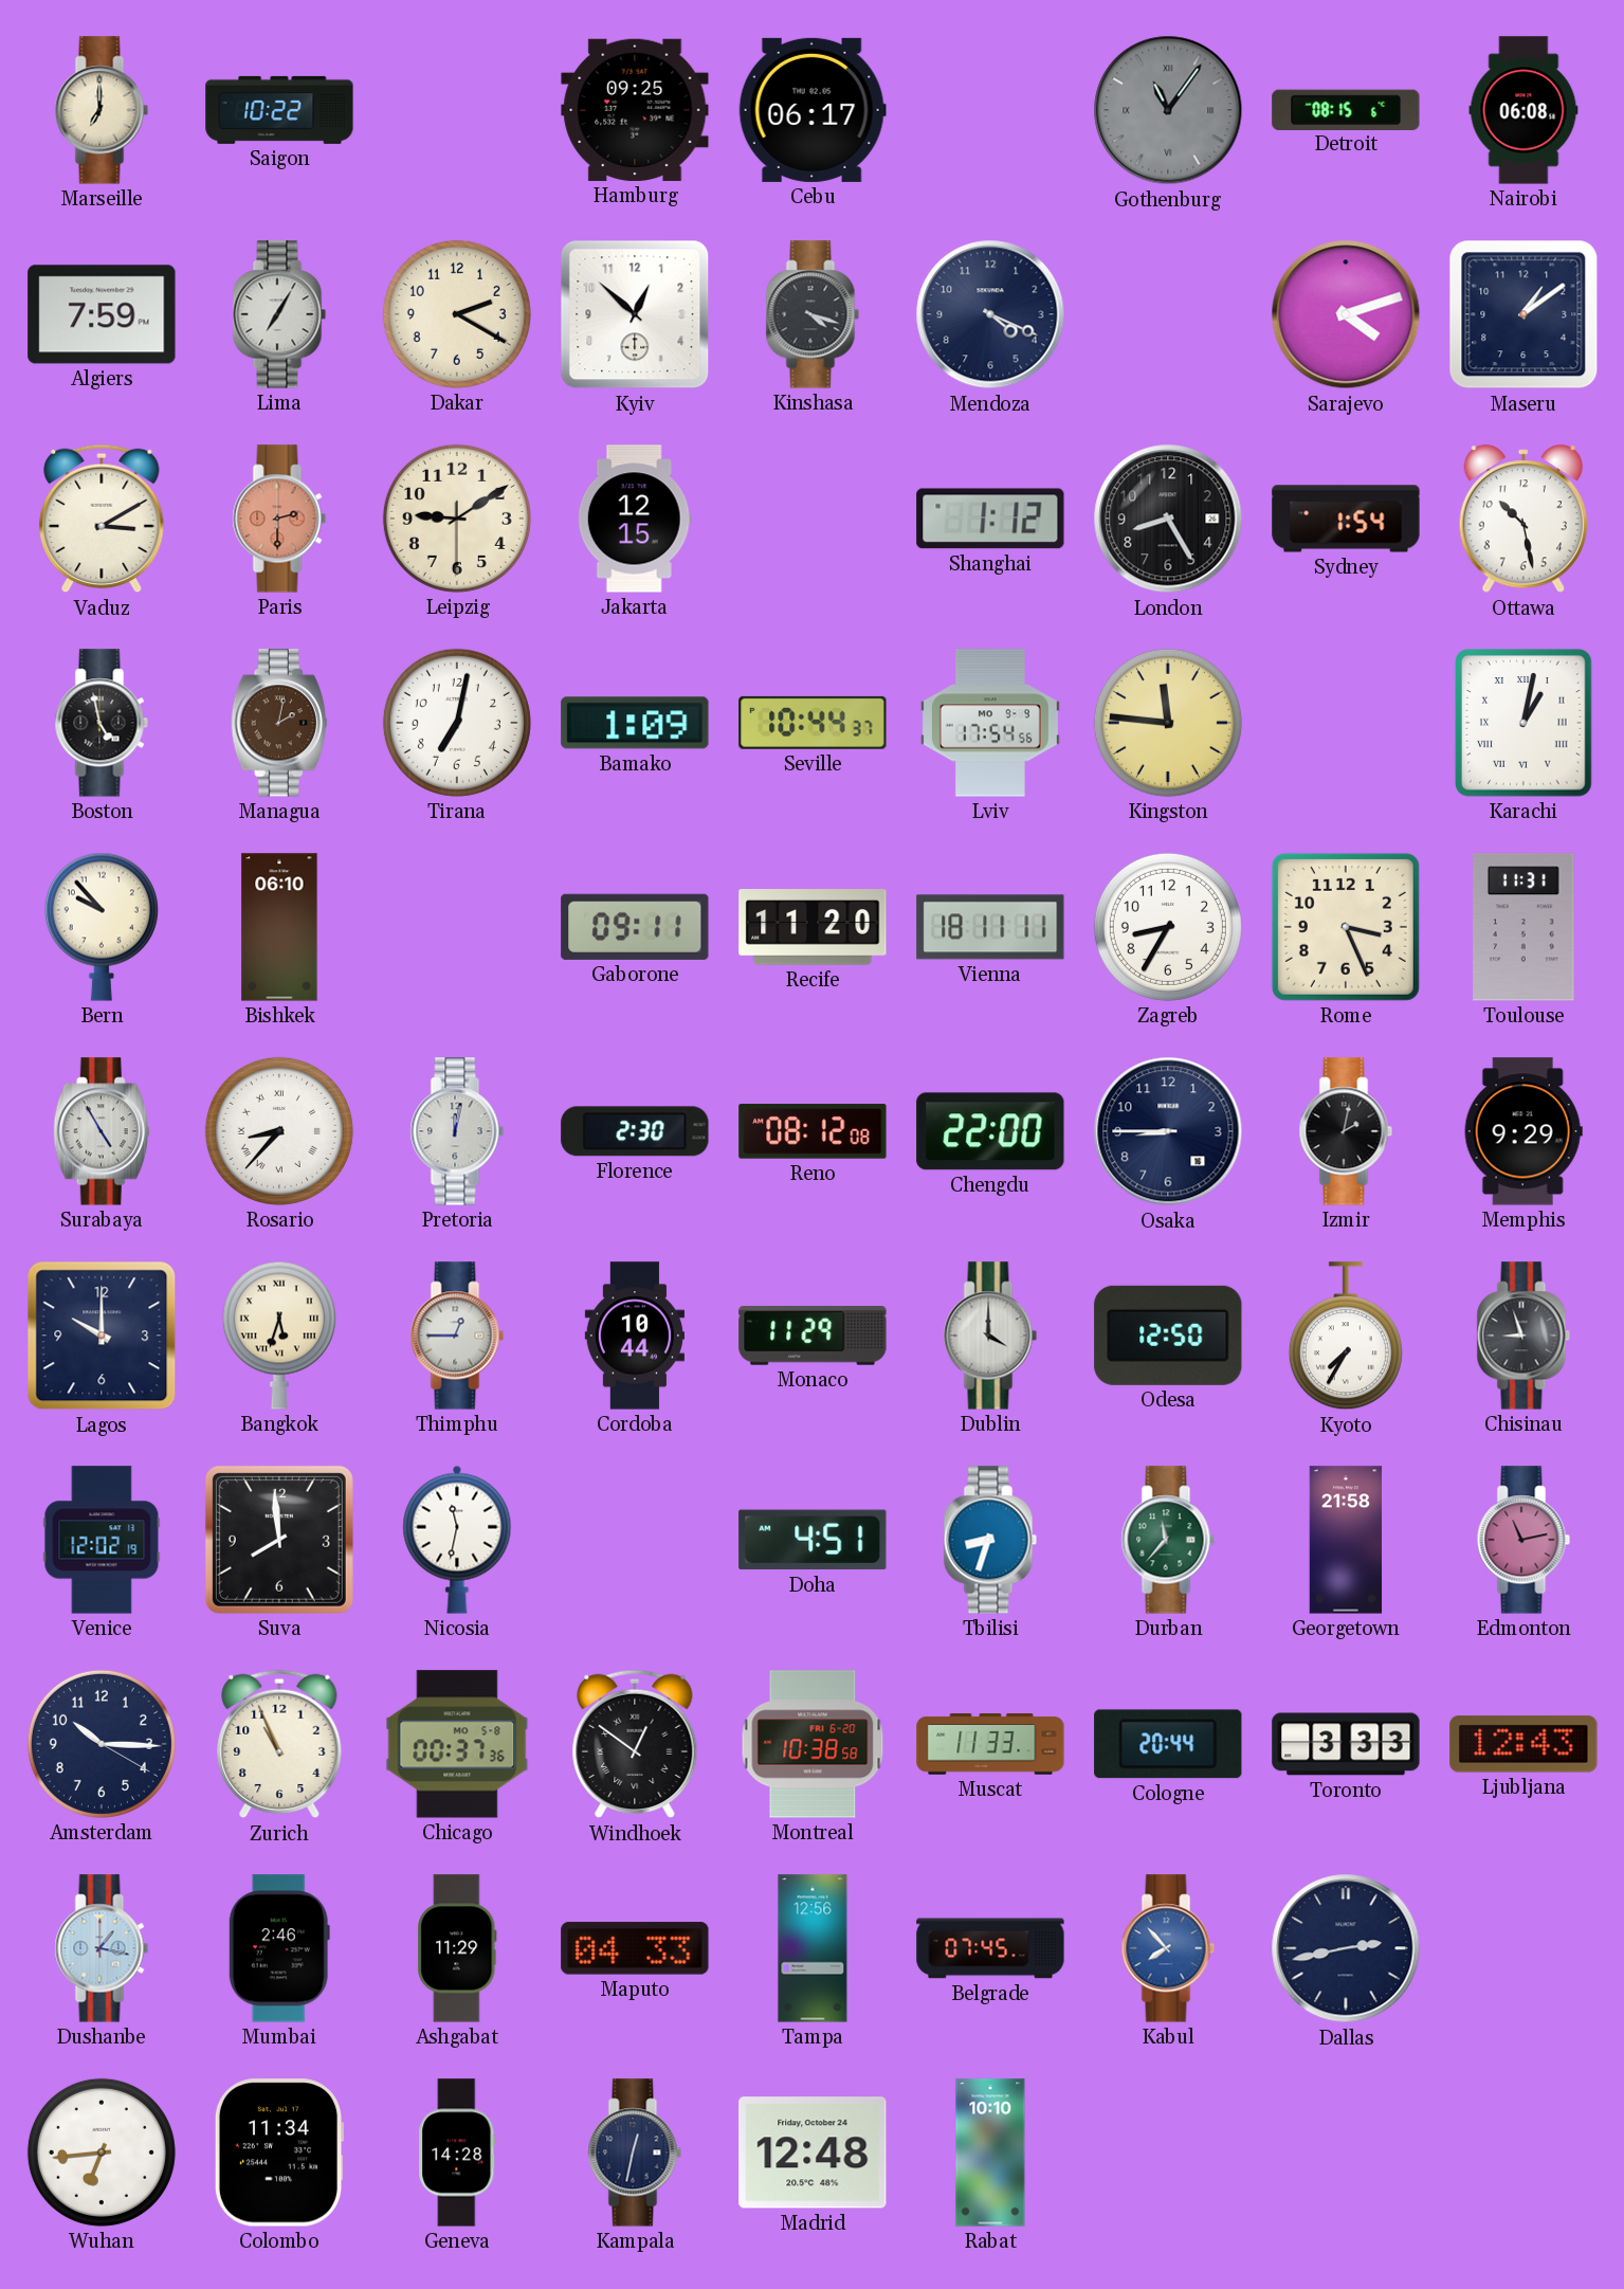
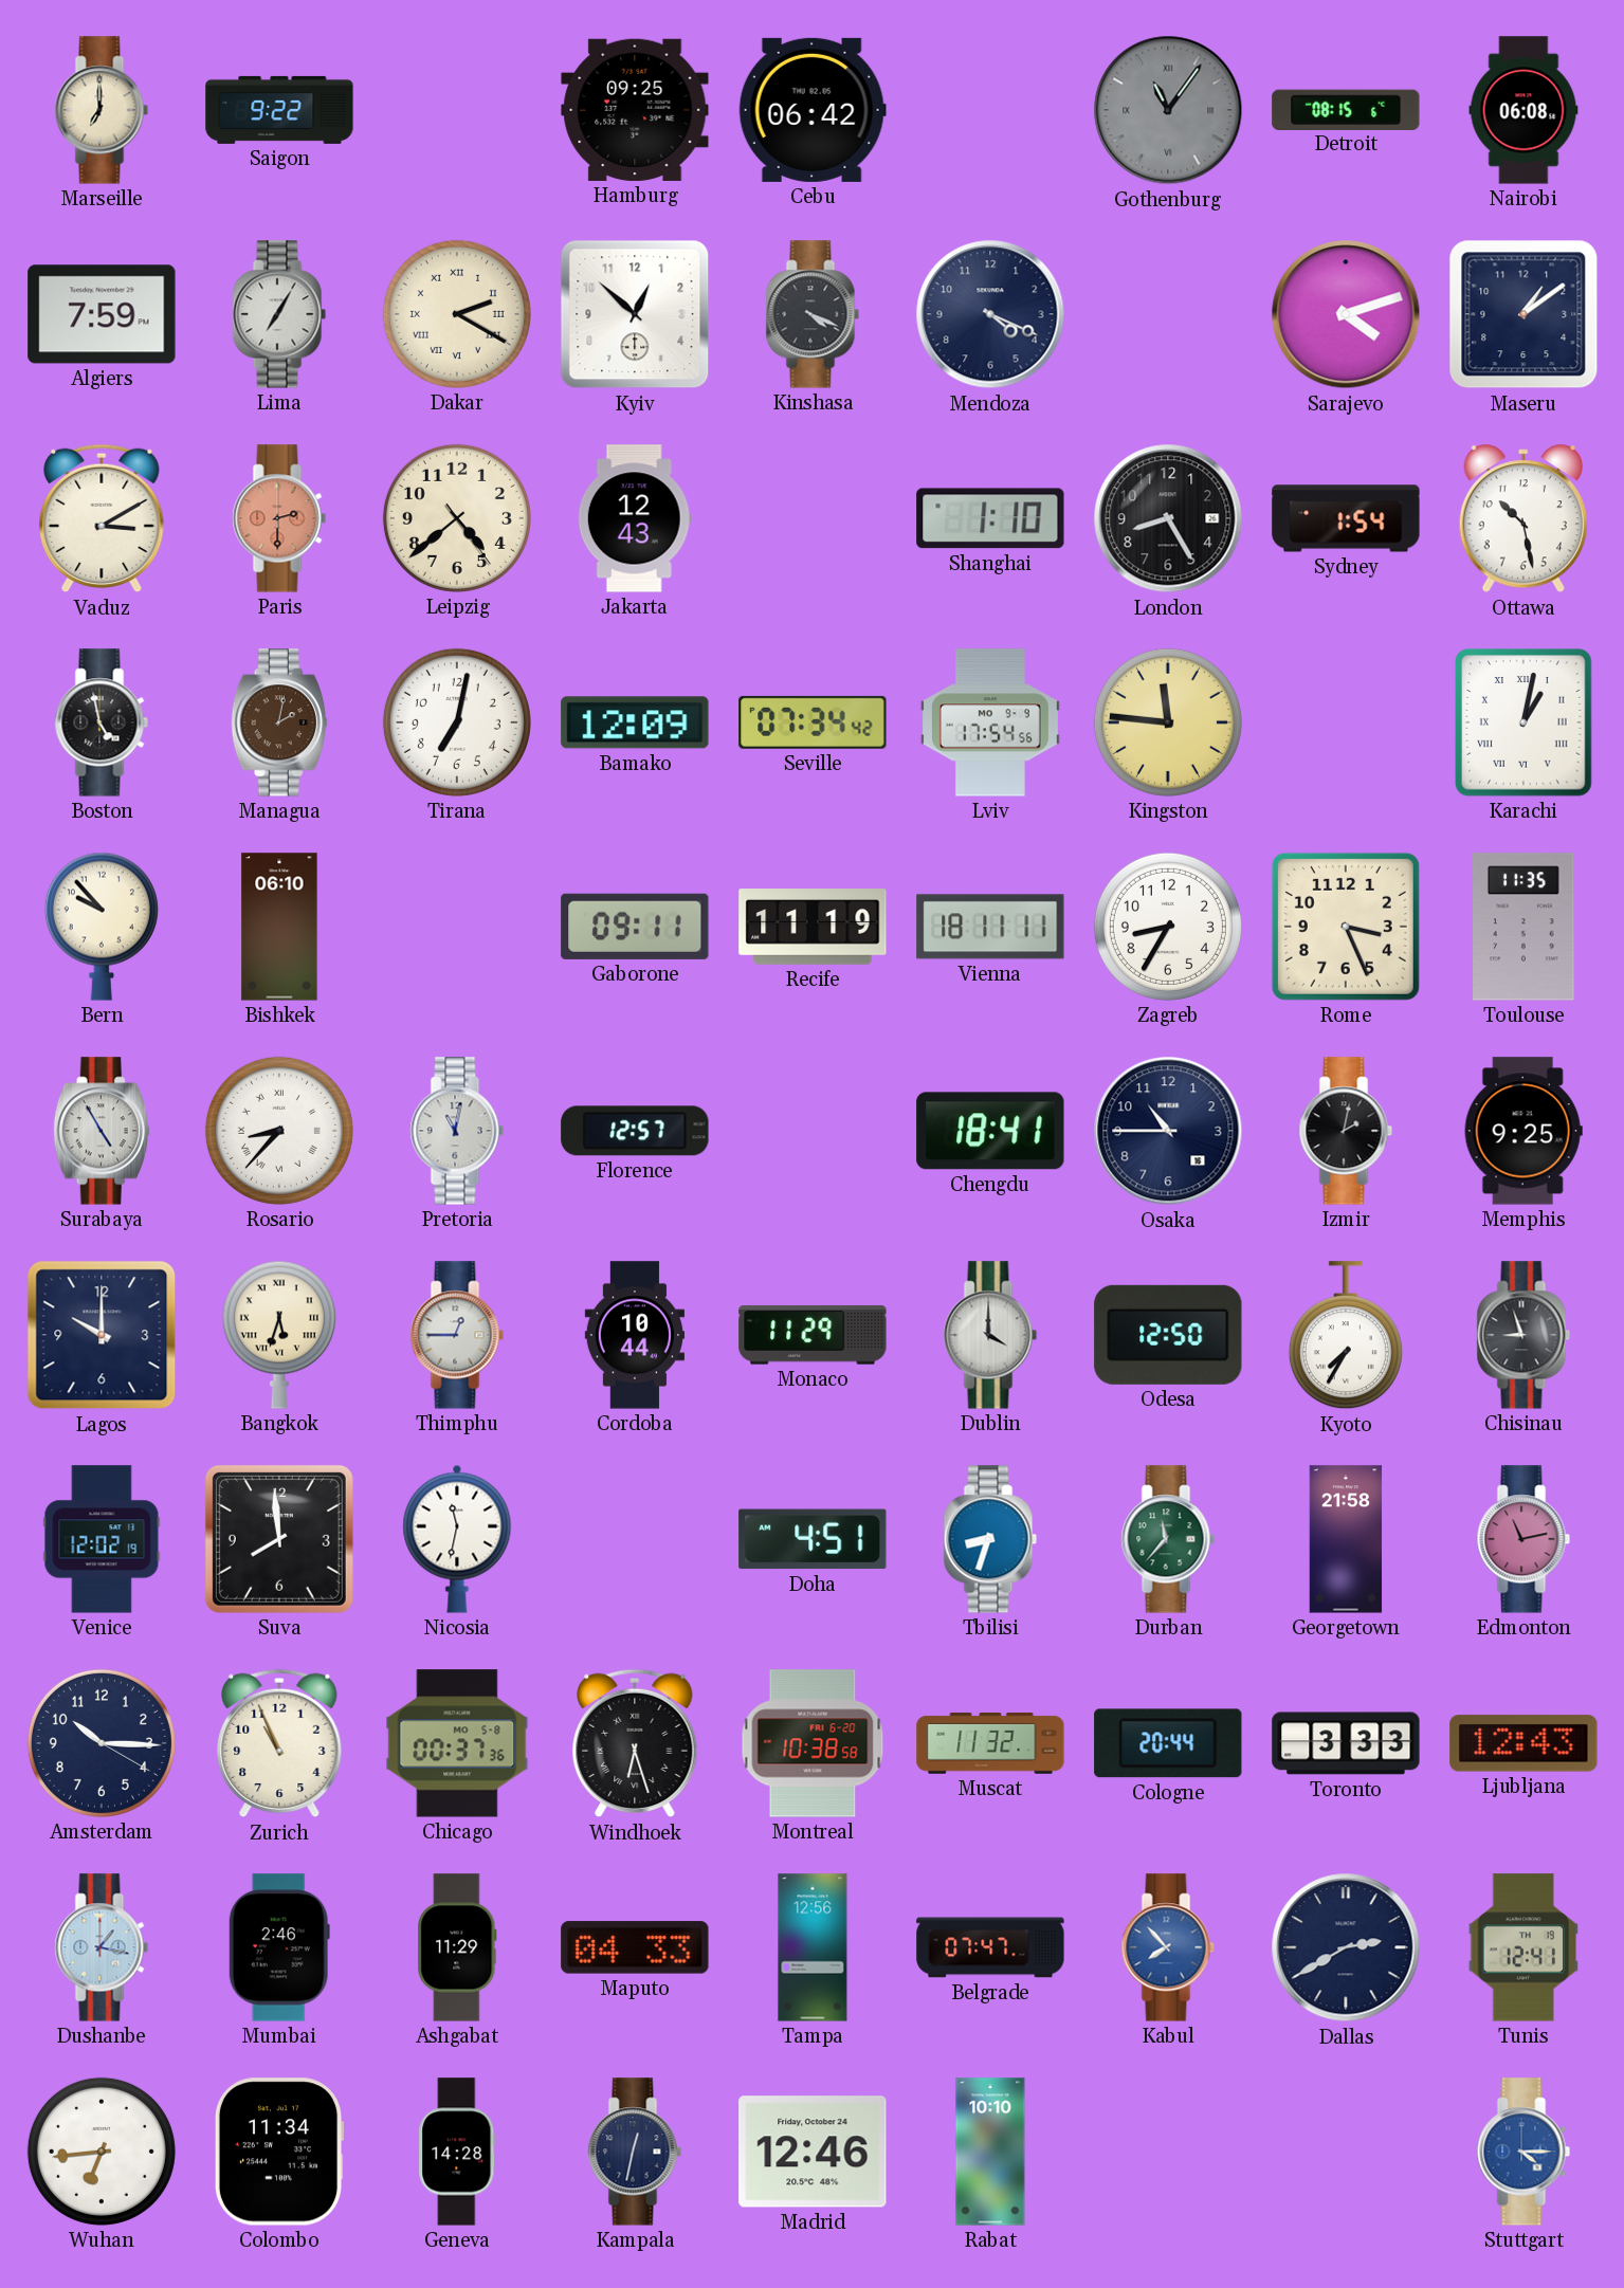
Saigon: 10:22 -> 9:22
Cebu: 06:17 -> 06:42
Dakar numerals: Arabic -> Roman
Kinshasa: 4:18 -> 4:19
Leipzig: 9:09 -> 4:38
Jakarta: 12:15 -> 12:43
Shanghai: 1:12 -> 1:10
Bamako: 1:09 -> 12:09
Seville: 10:44 -> 07:34
Recife: 11:20 -> 11:19
Toulouse: 11:31 -> 11:35
Pretoria: 12:02 -> 11:02
Florence: 2:30 -> 12:57
Reno: 08:12 -> none
Chengdu: 22:00 -> 18:41
Osaka: 8:45 -> 10:45
Memphis: 9:29 -> 9:25
Windhoek: 12:51 -> 6:27
Muscat: 11:33 -> 11:32
Belgrade: 07:45 -> 07:47
Dallas: 2:43 -> 2:40
Tunis: none -> 12:41
Madrid: 12:48 -> 12:46
Stuttgart: none -> 4:15
